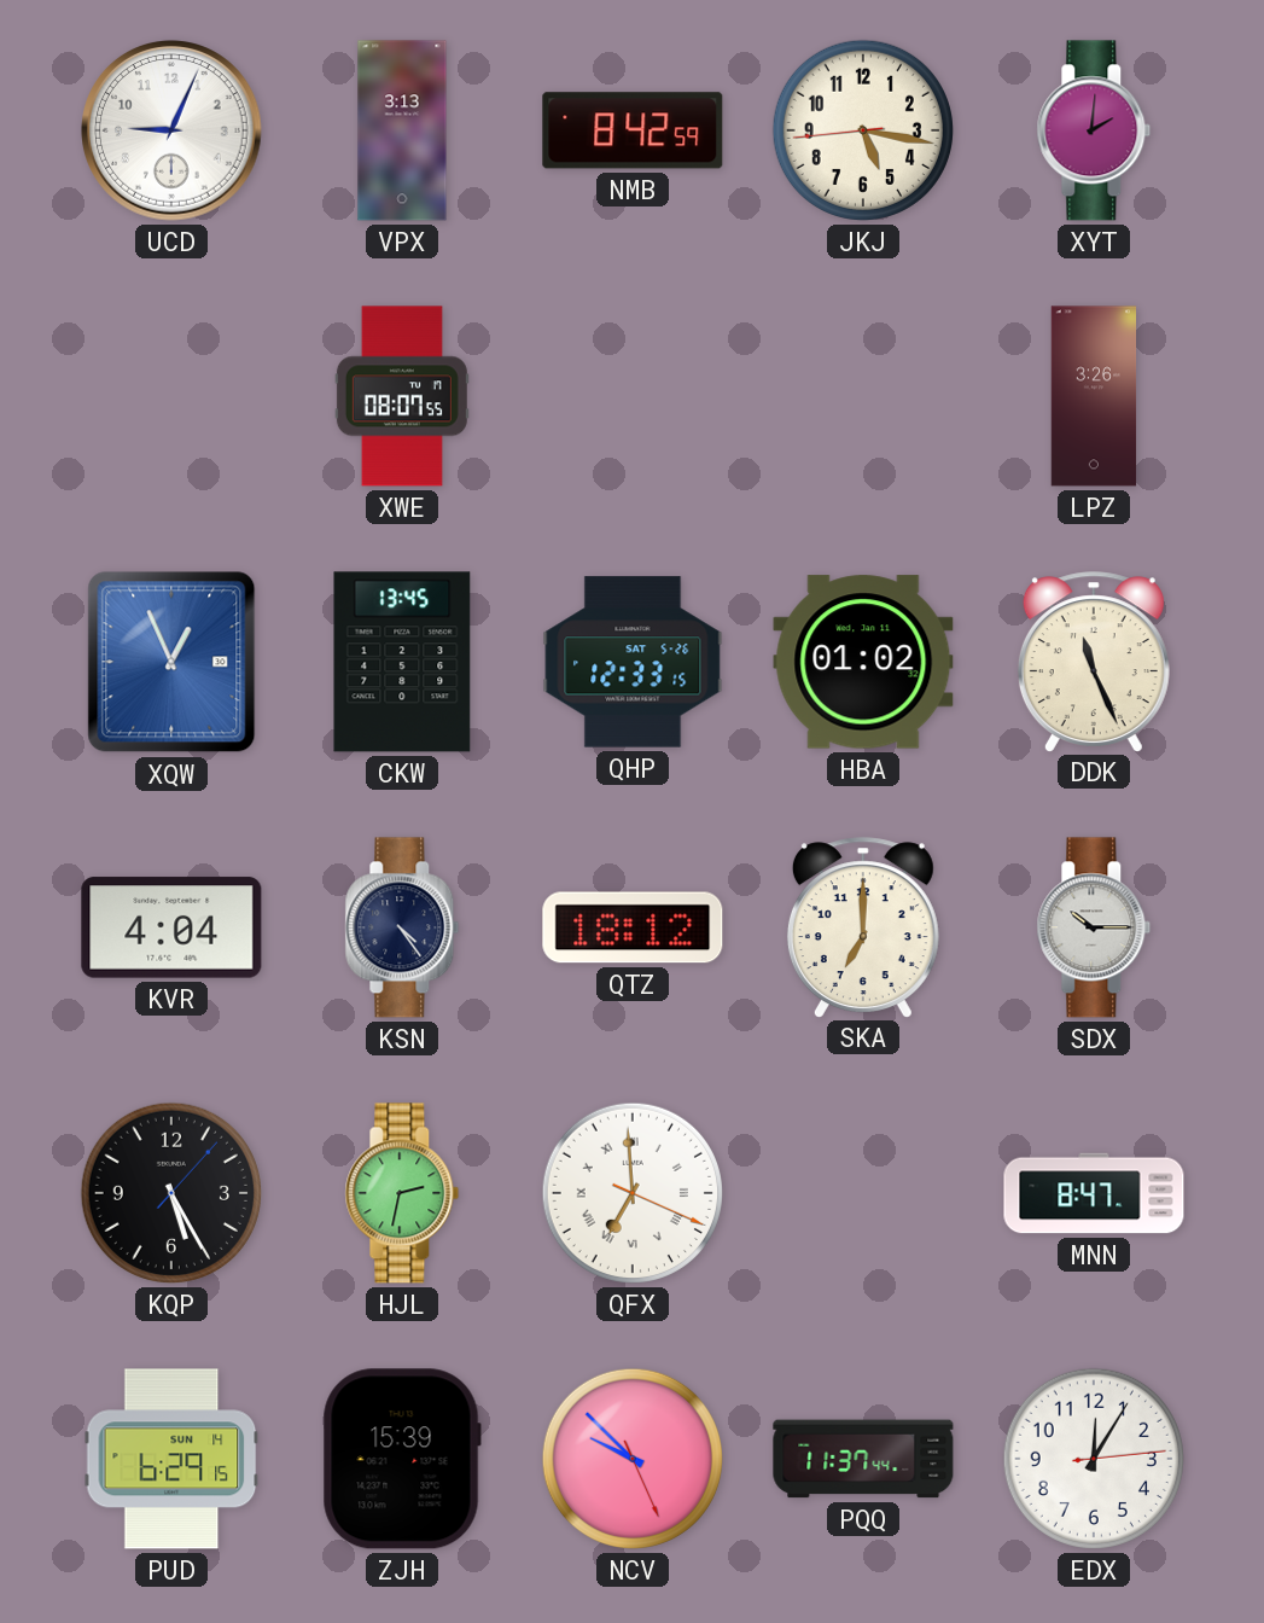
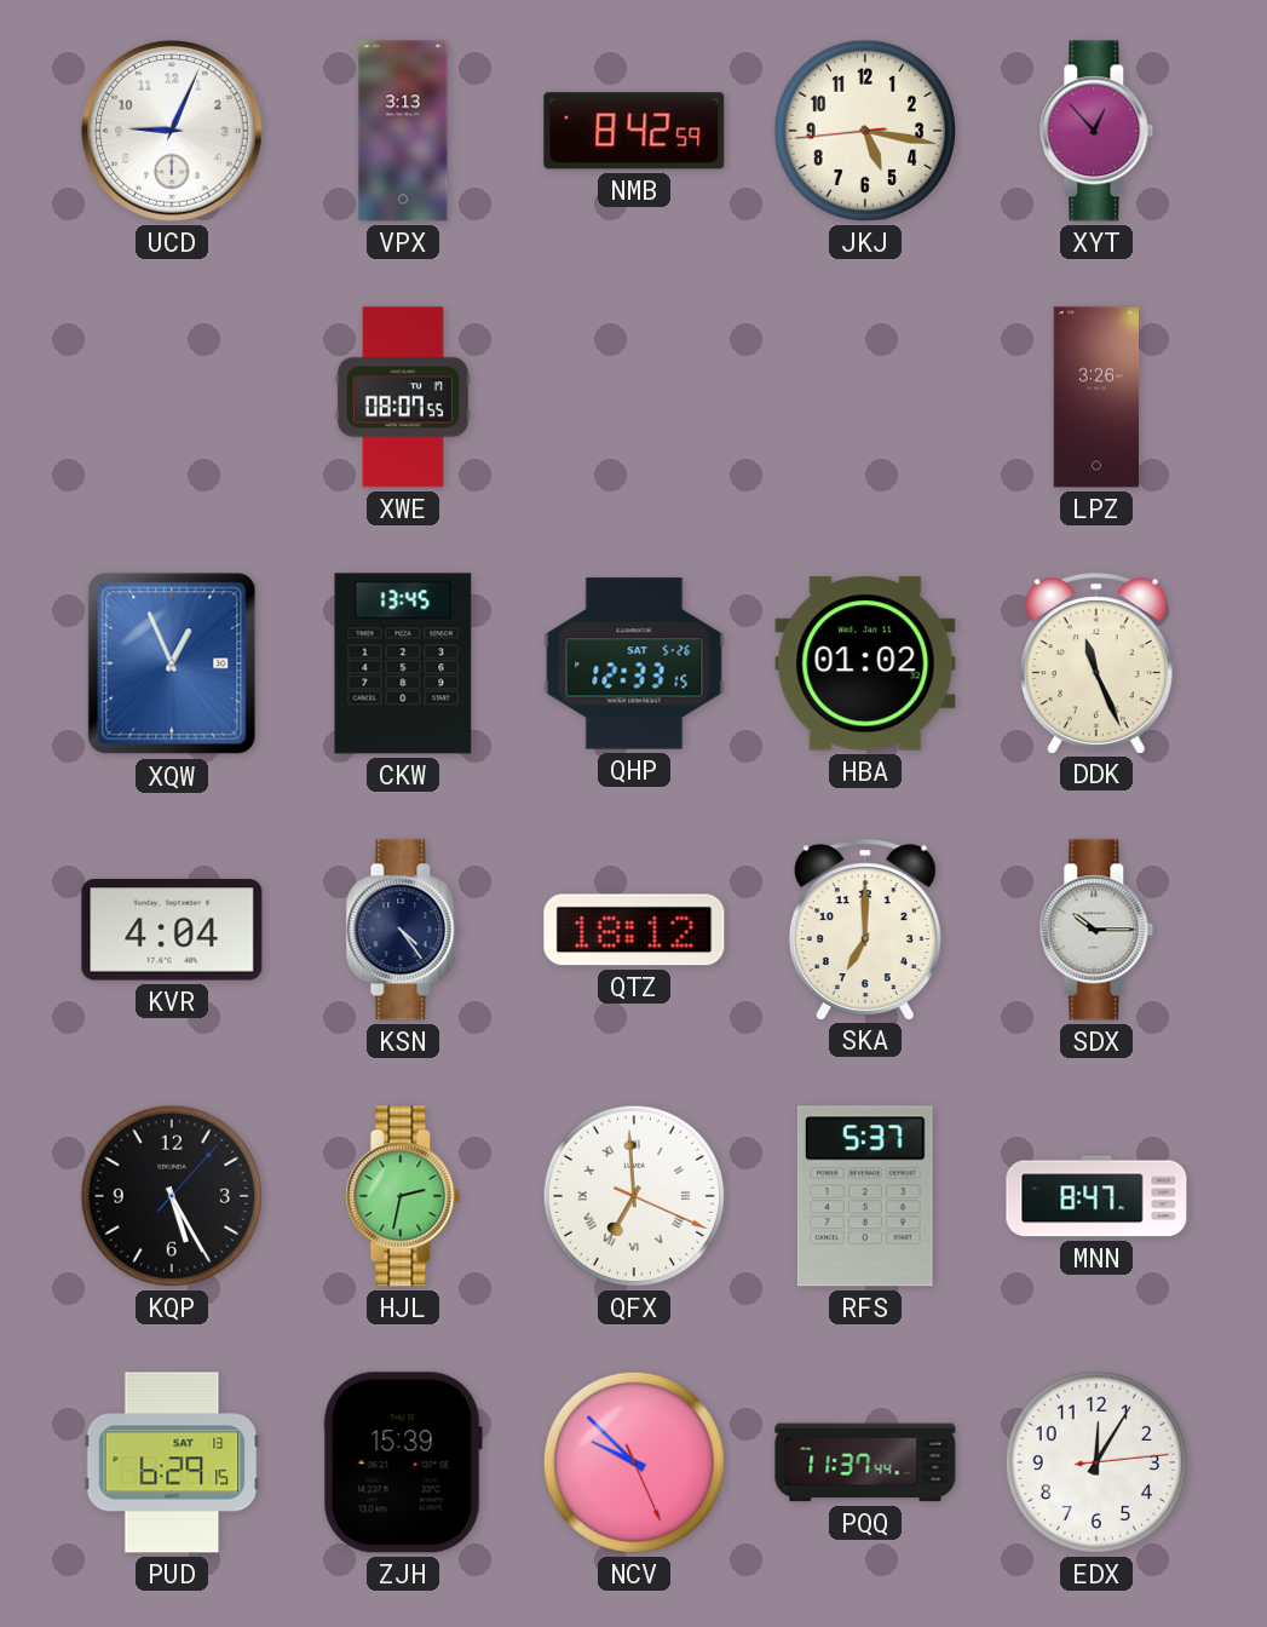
XYT: 2:01 -> 12:53
RFS: none -> 5:37
PUD date: SUN 14 -> SAT 13
